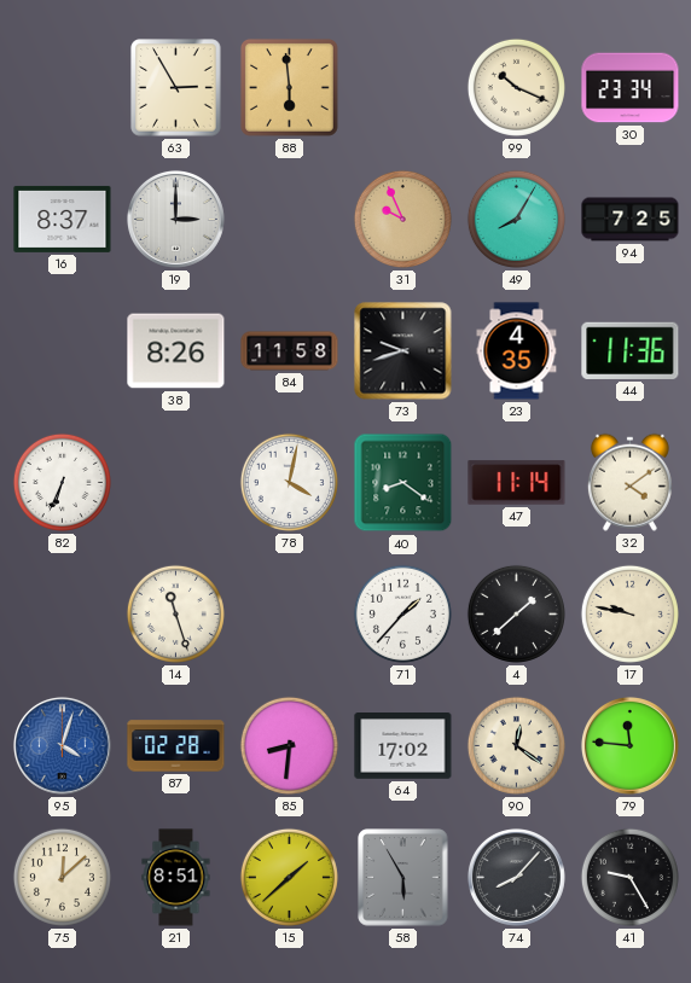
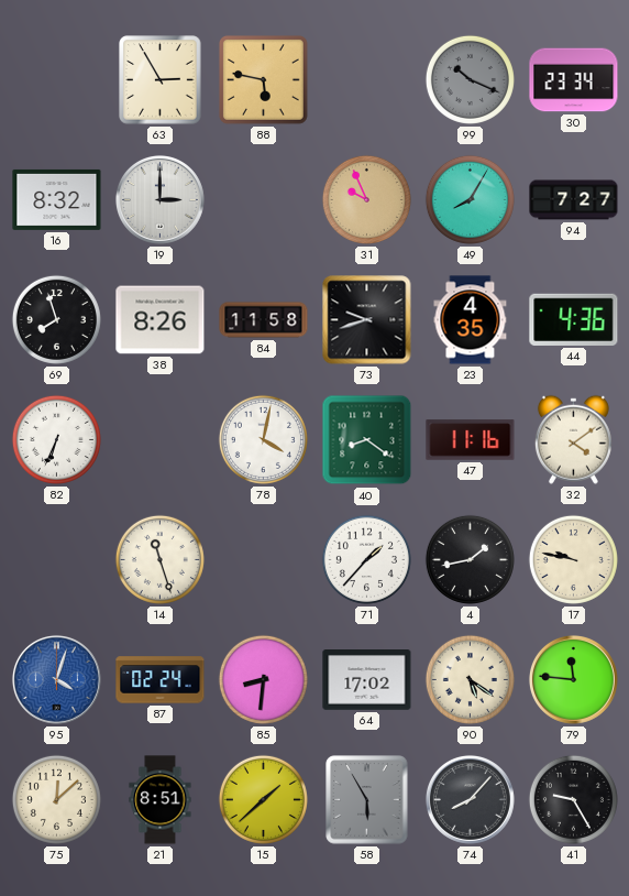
88: 5:59 -> 5:47
99 dial: cream -> grey
16: 8:37 -> 8:32
94: 7:25 -> 7:27
69: none -> 7:57
44: 11:36 -> 4:36
47: 11:14 -> 11:16
4: 1:38 -> 1:43
87: 02:28 -> 02:24
90: 12:21 -> 5:21
